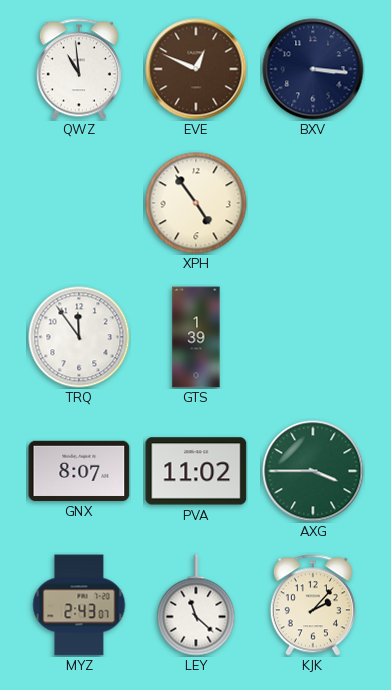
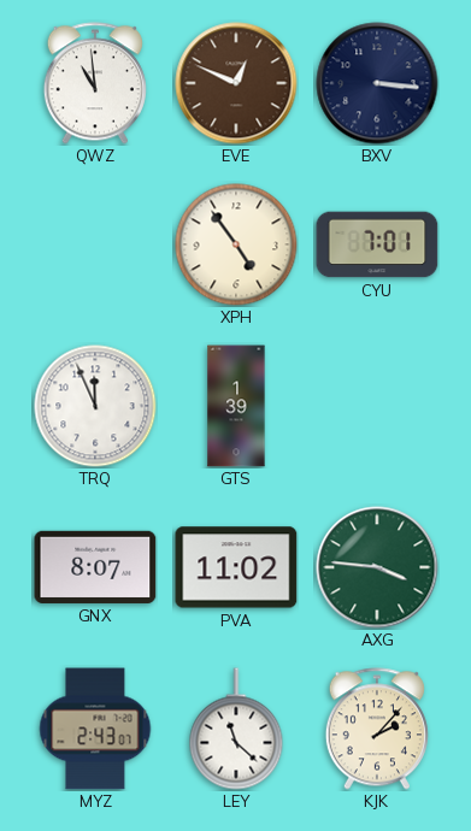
CYU: none -> 7:01
TRQ: 11:54 -> 11:56
AXG: 3:45 -> 3:46
